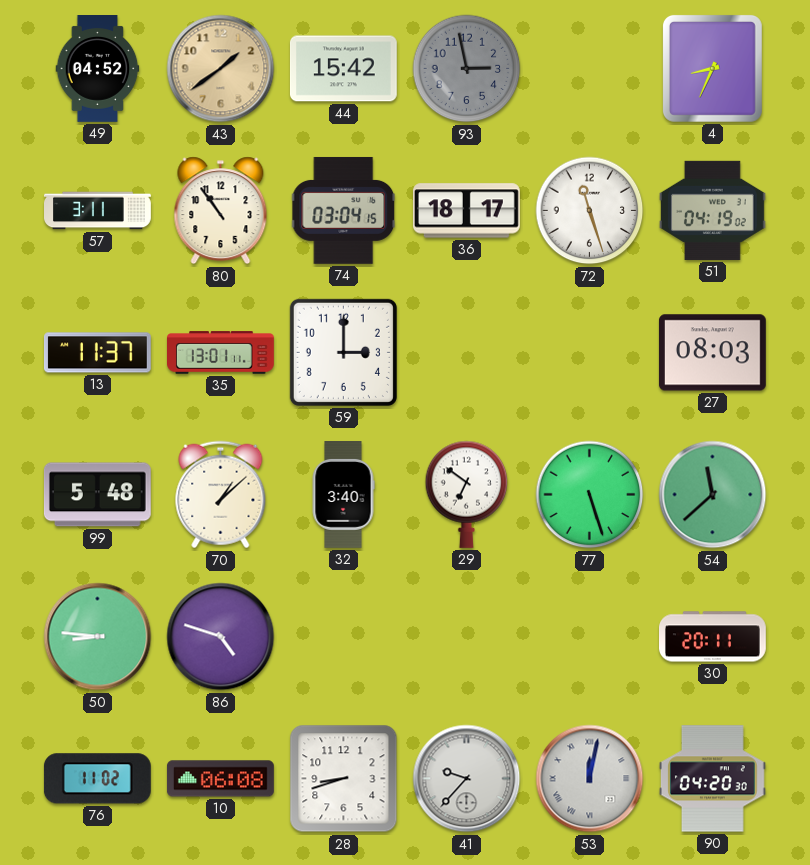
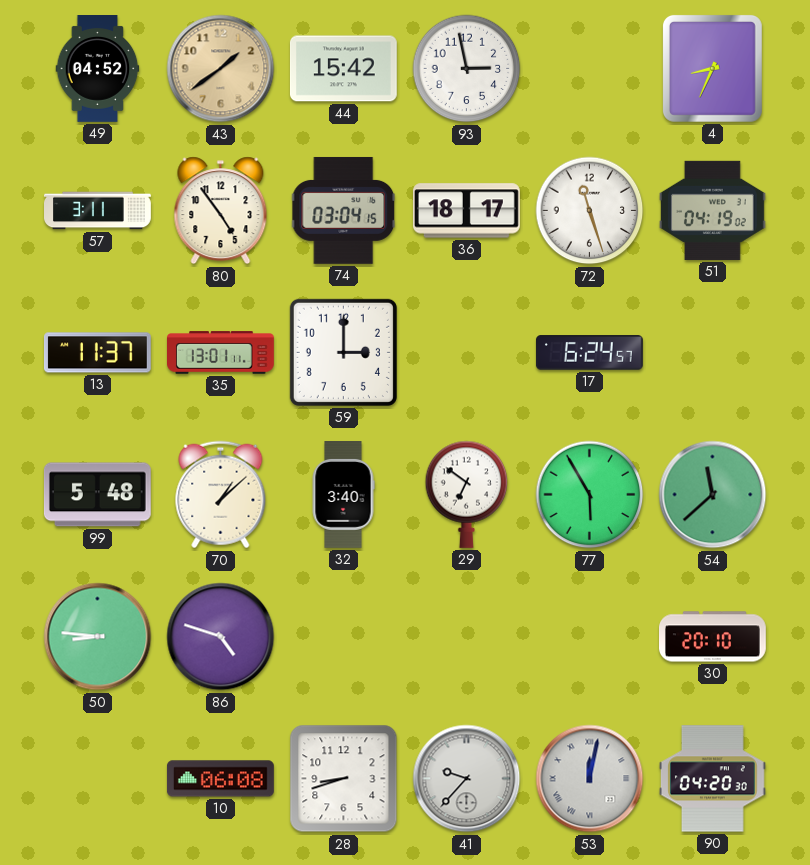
93 dial: grey -> white
80: 10:54 -> 4:54
17: none -> 6:24
27: 08:03 -> none
77: 5:27 -> 5:55
30: 20:11 -> 20:10
76: 11:02 -> none
